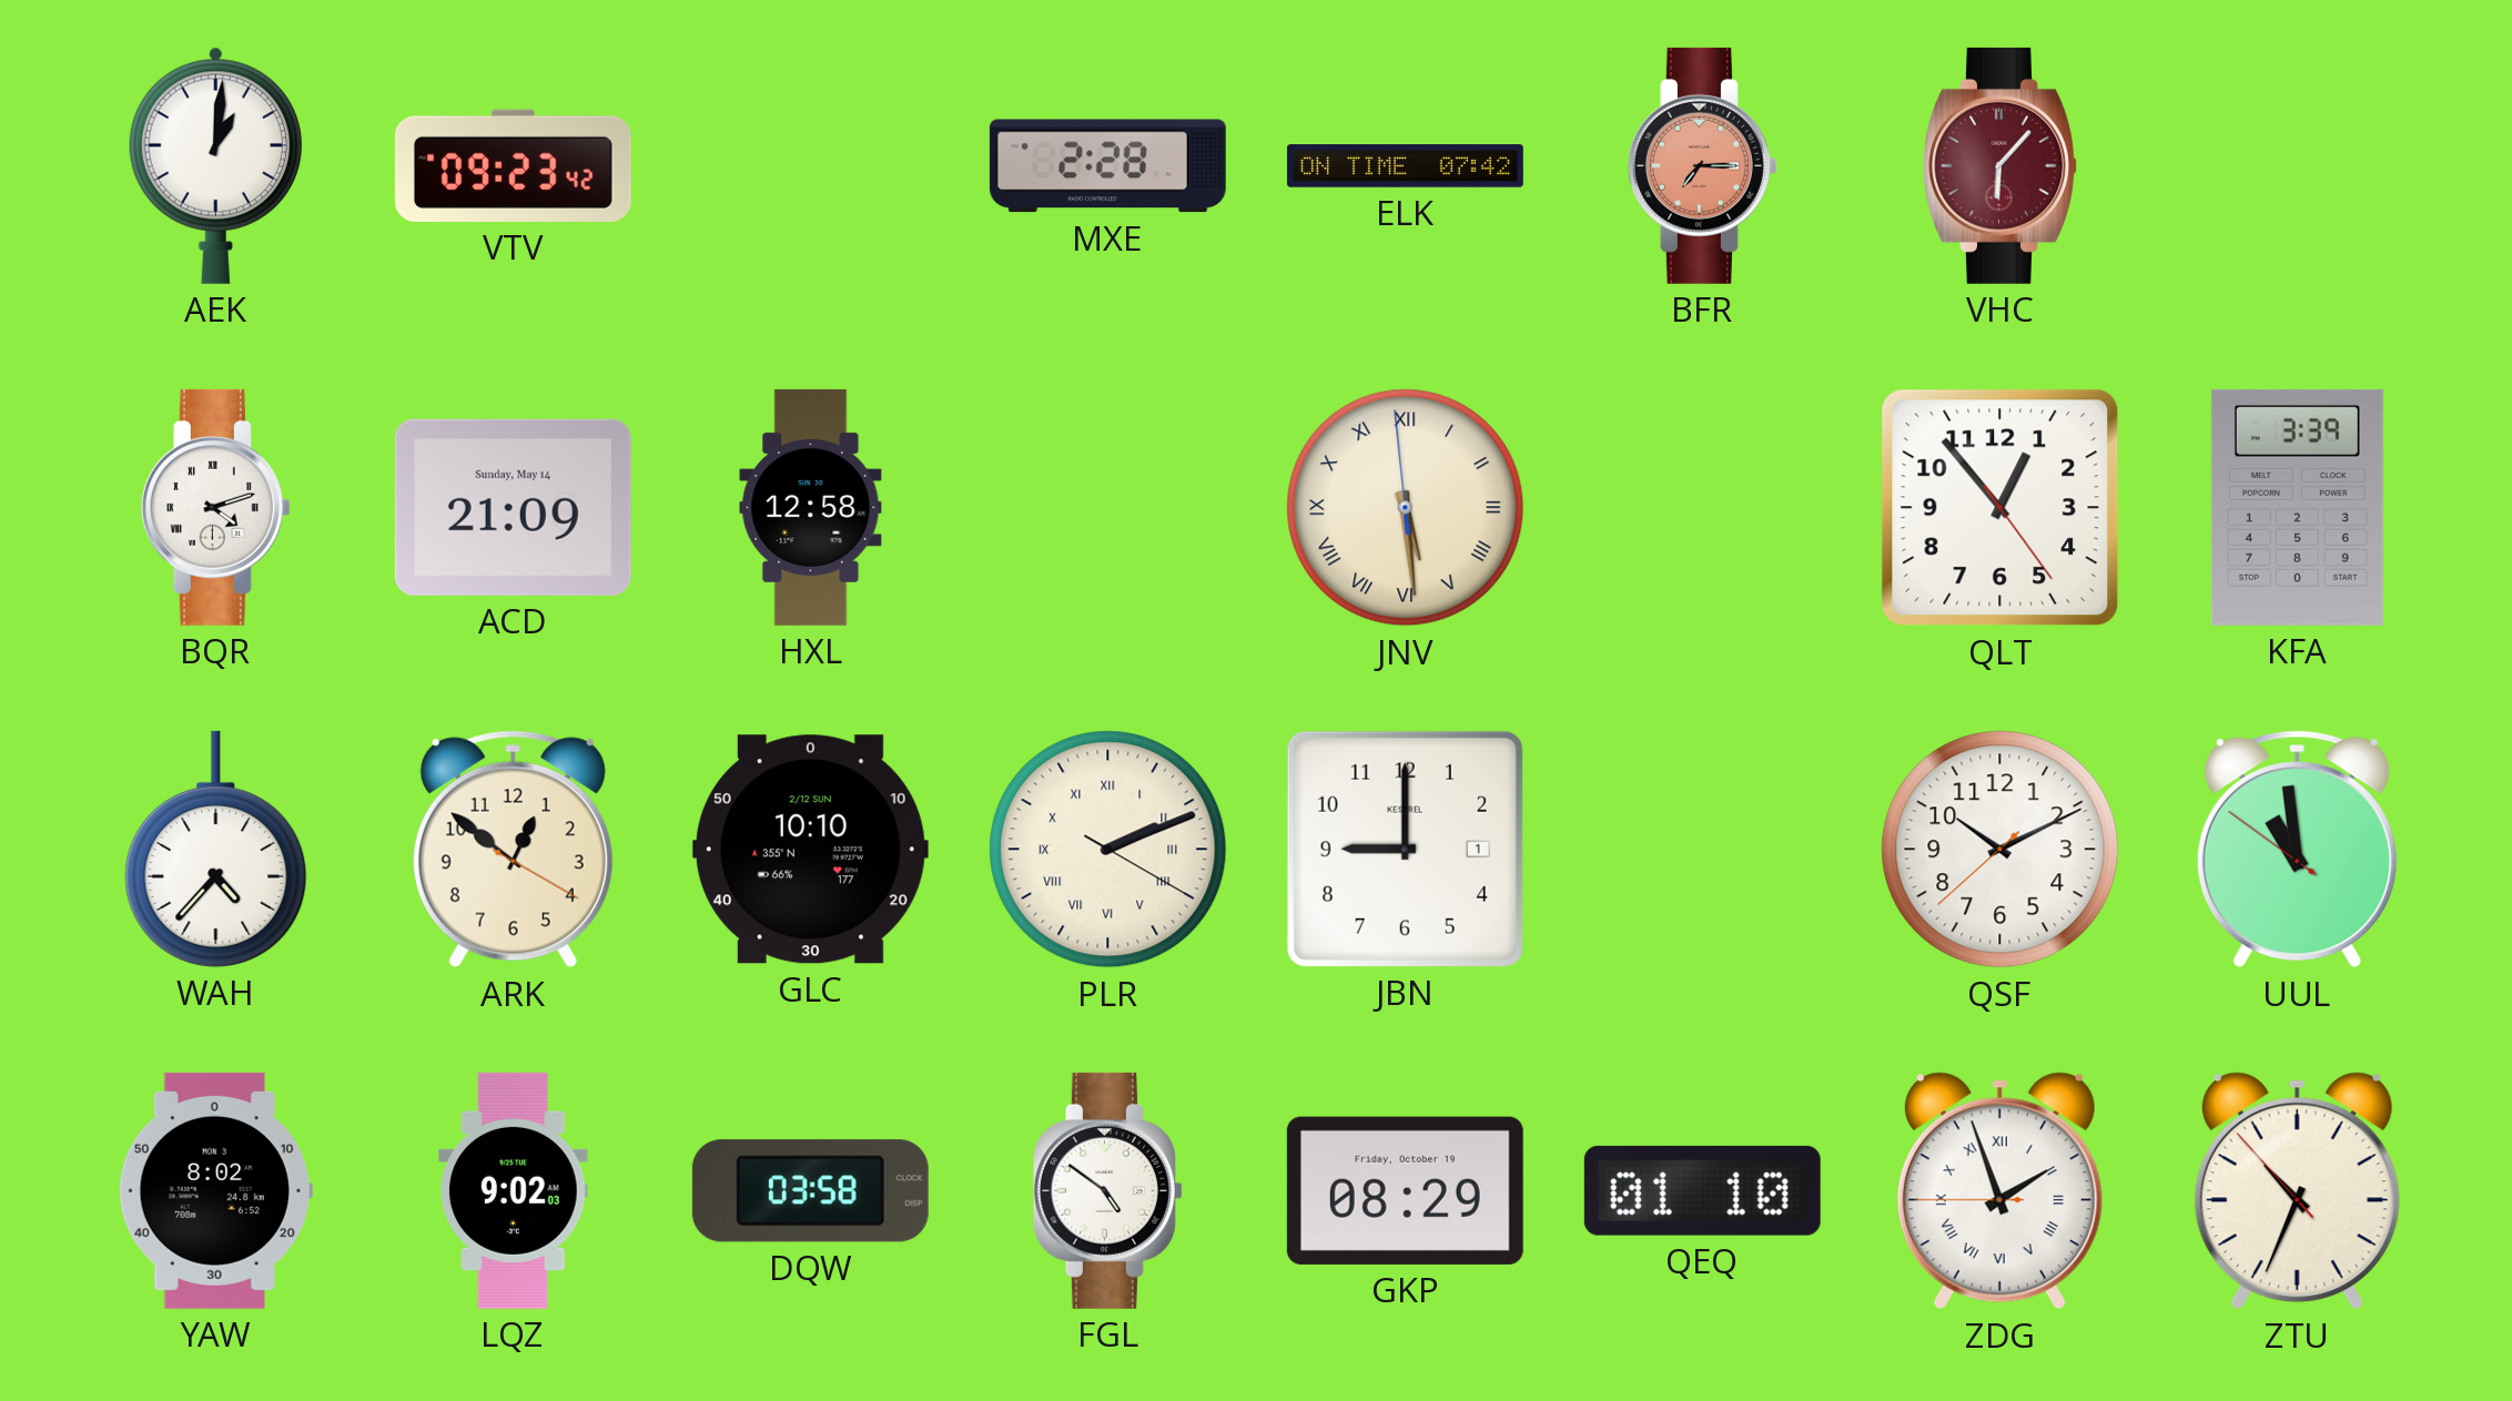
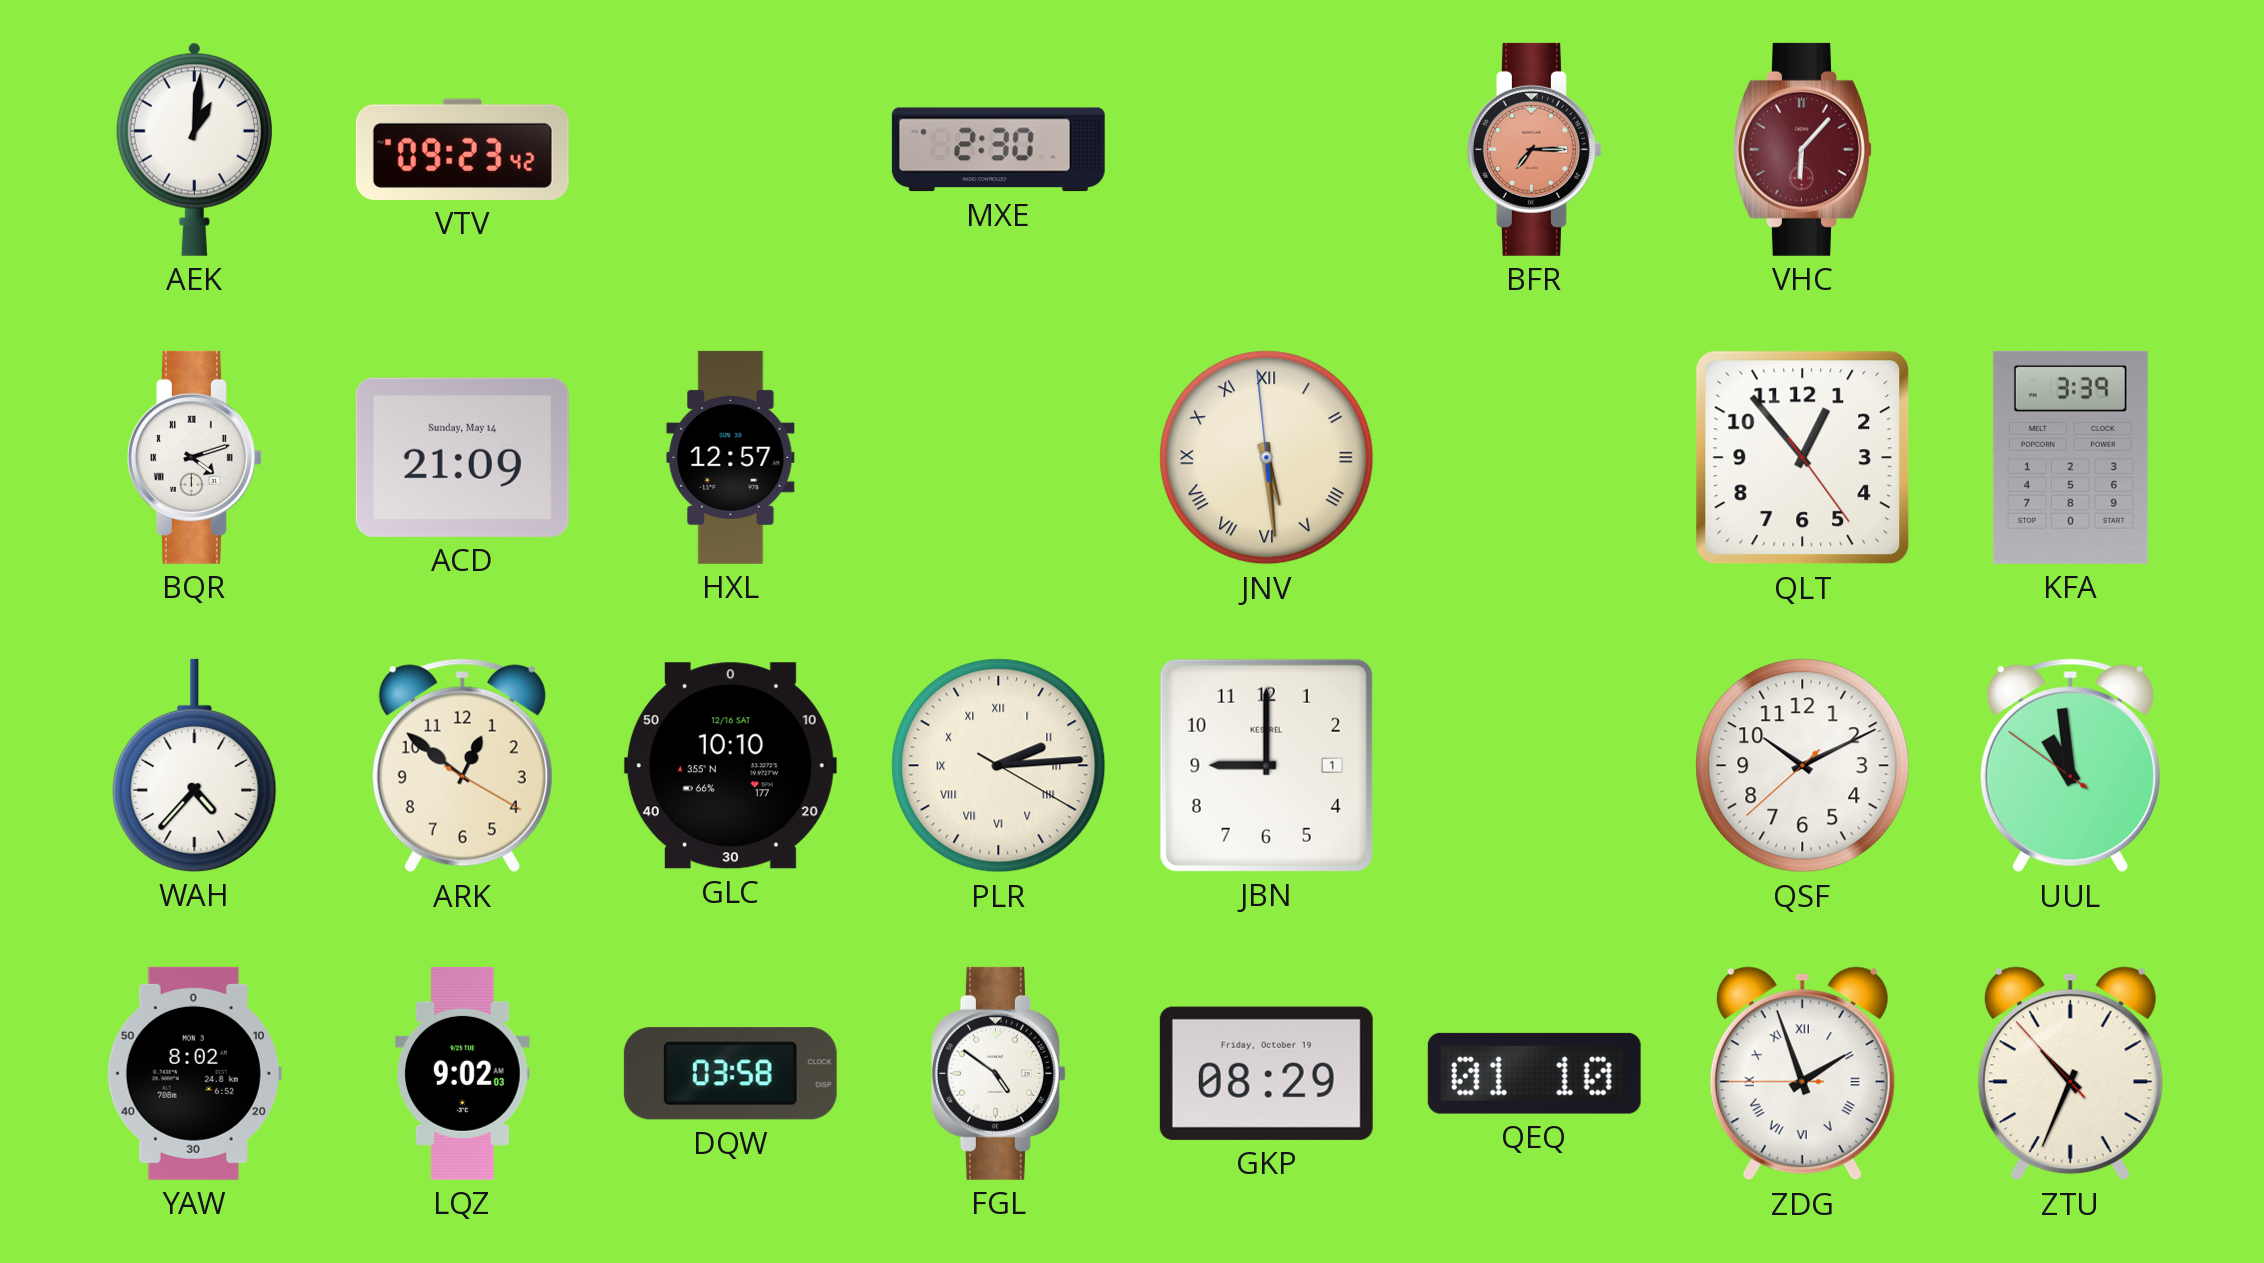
MXE: 2:28 -> 2:30
ELK: 07:42 -> none
HXL: 12:58 -> 12:57
GLC date: 2/12 SUN -> 12/16 SAT
PLR: 2:11 -> 2:14
